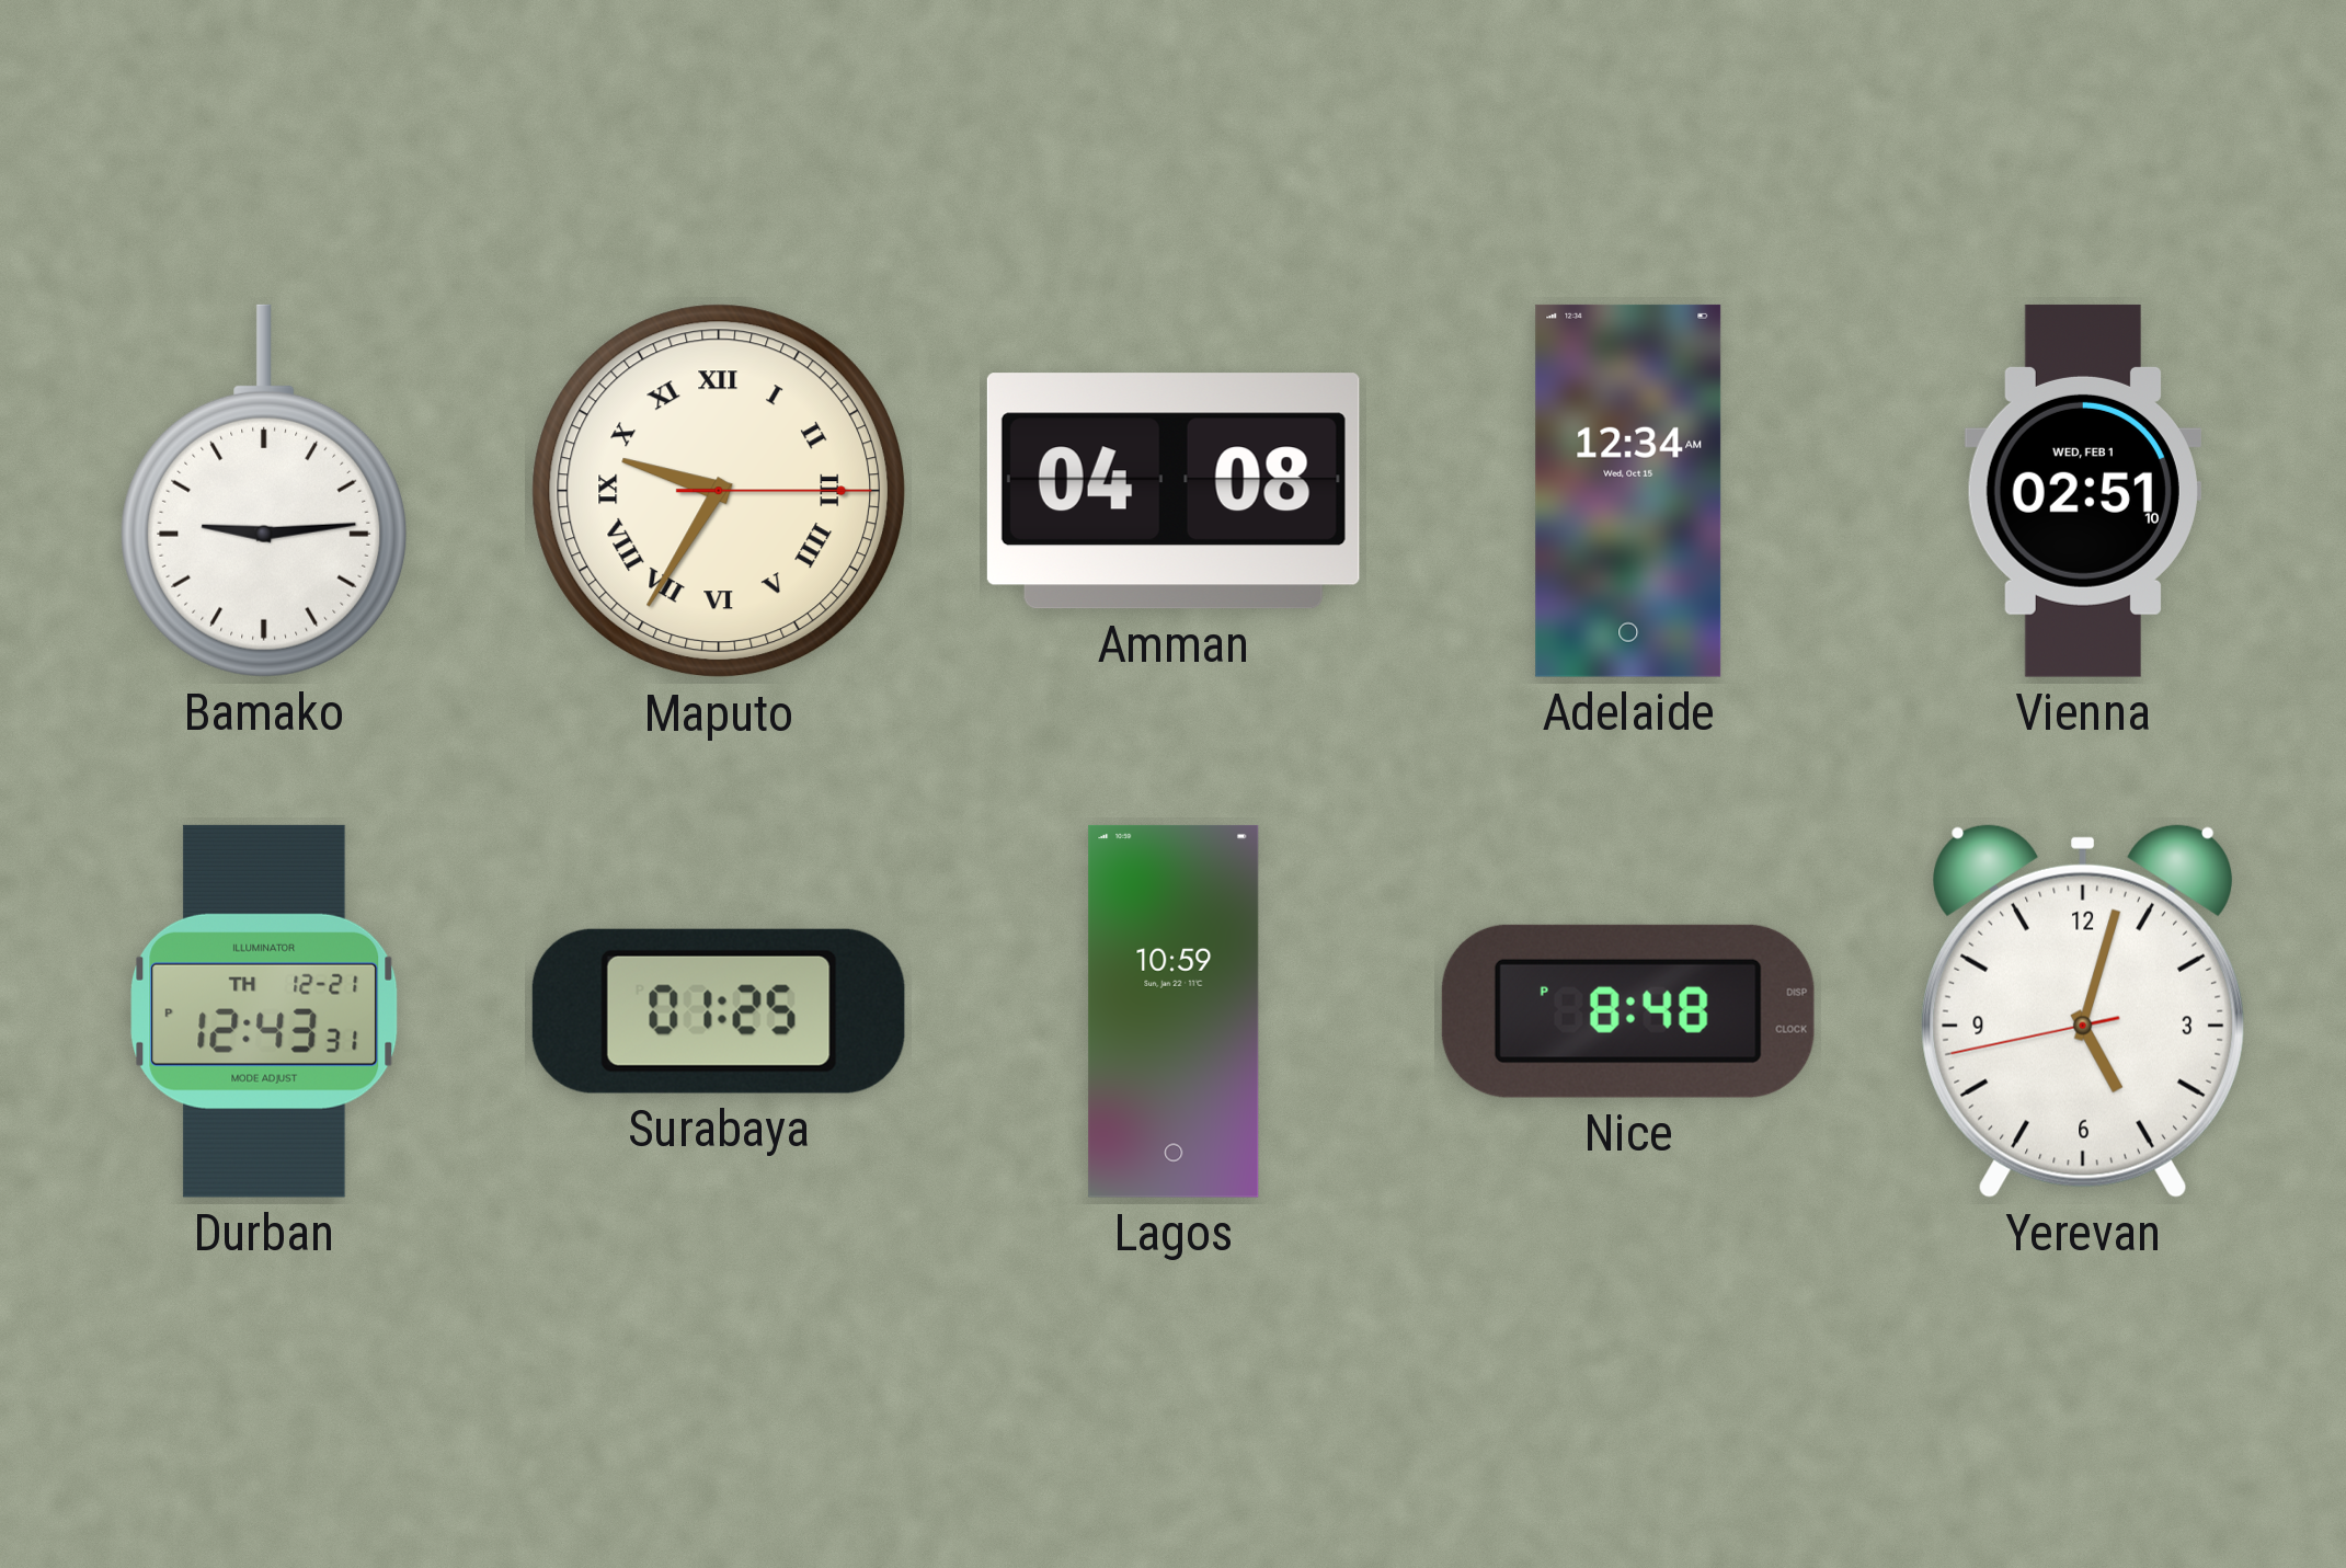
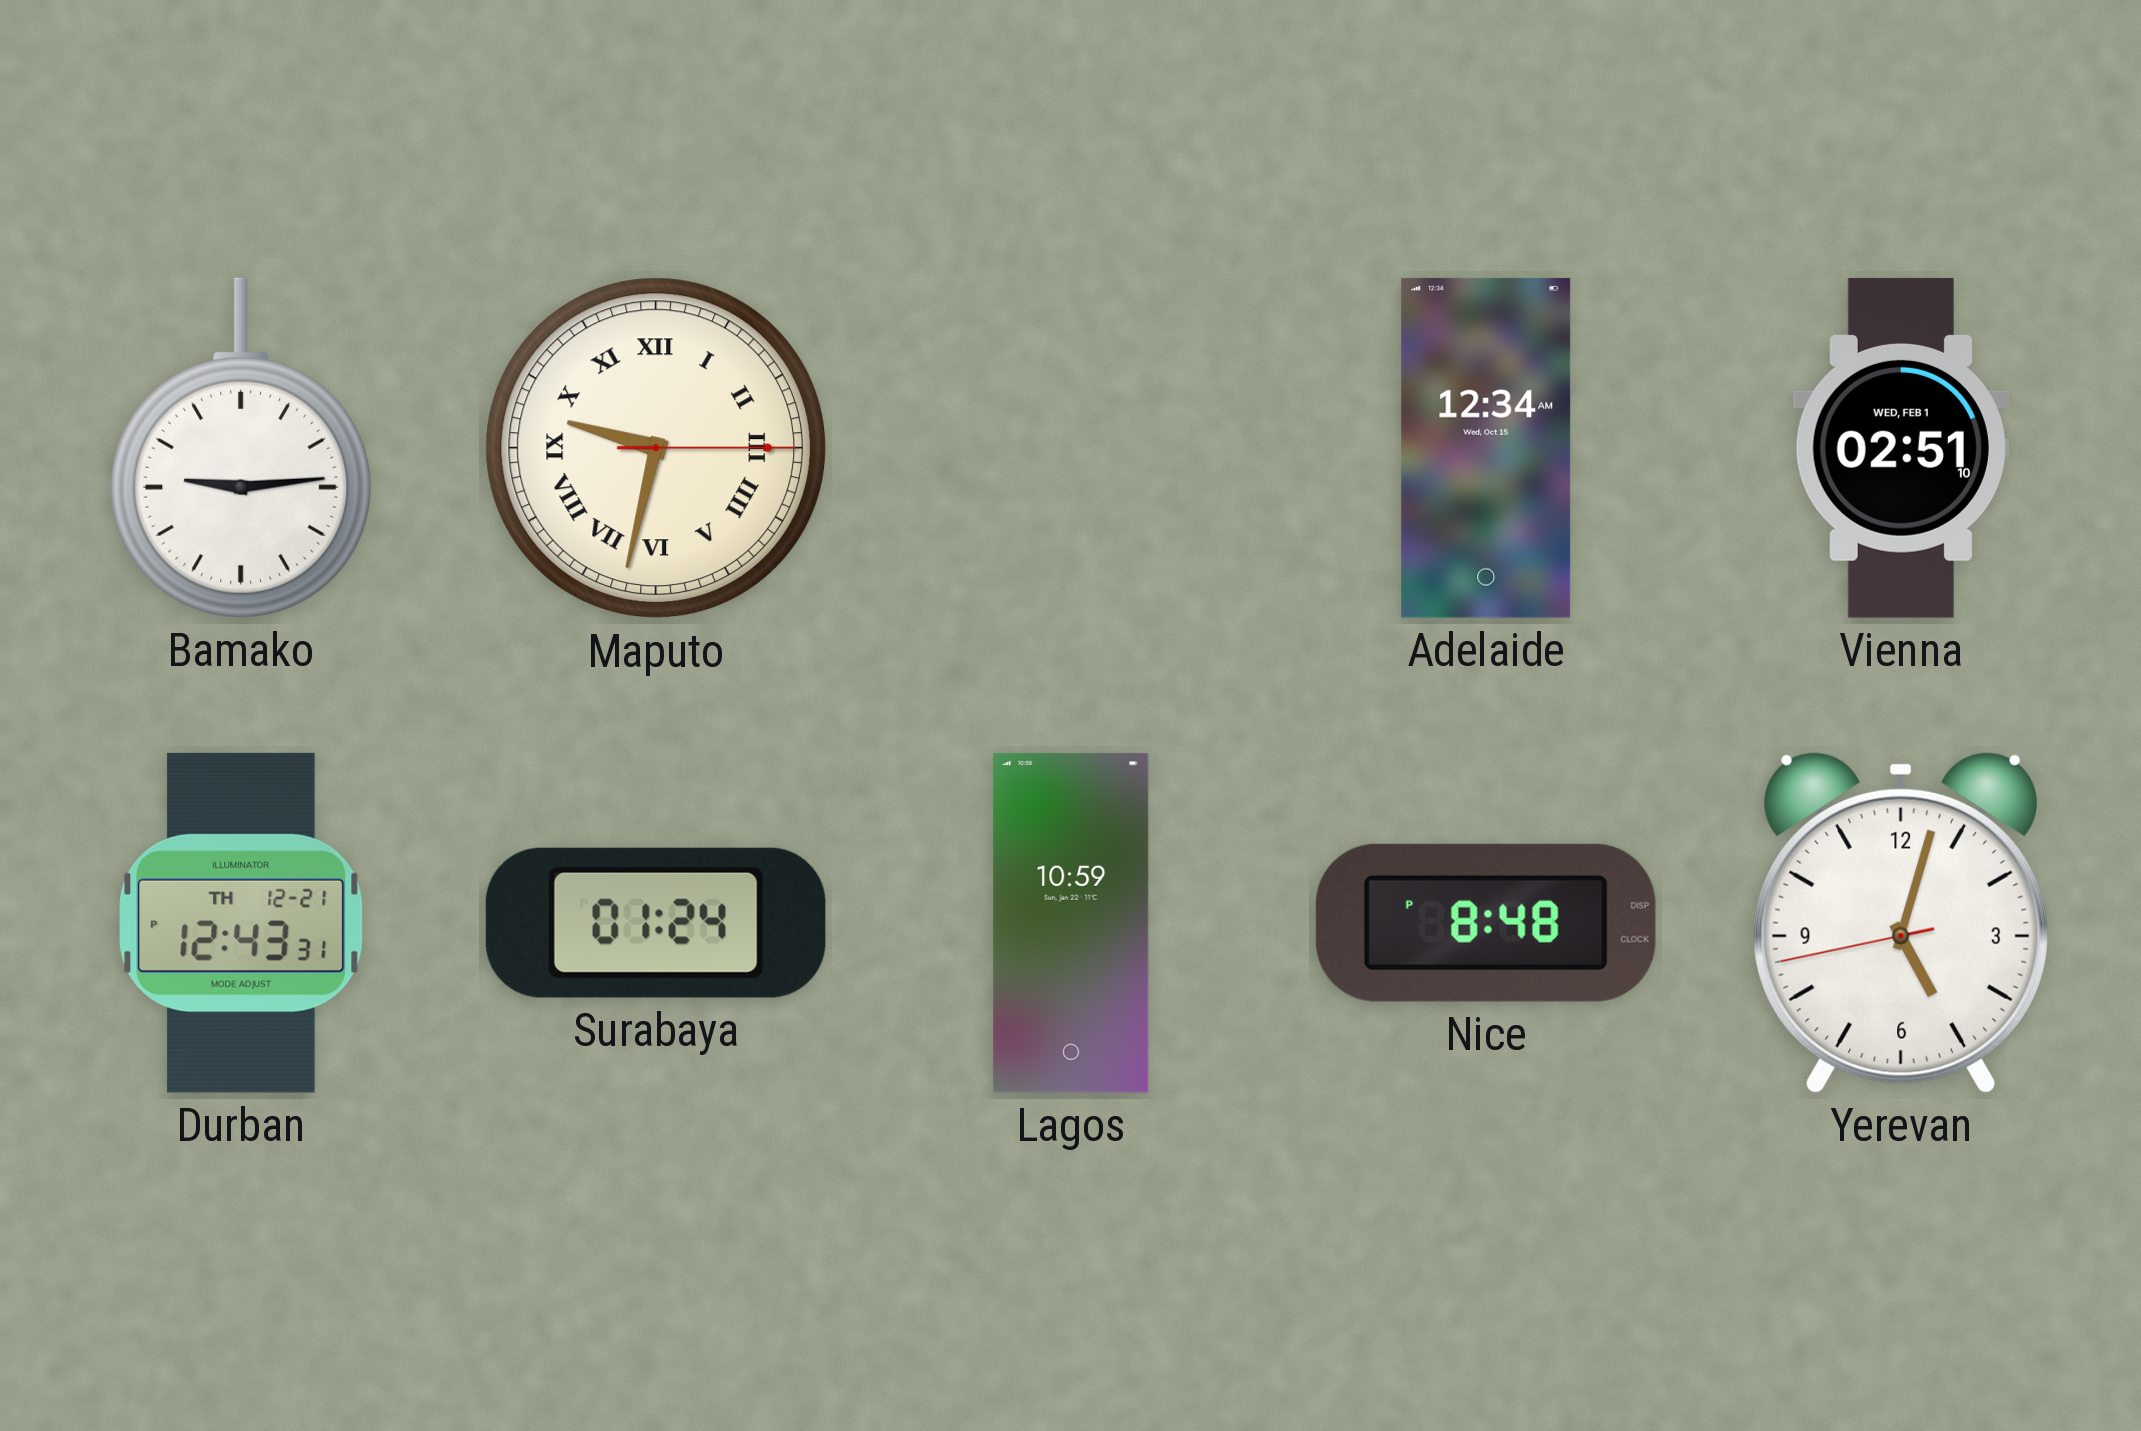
Maputo: 9:35 -> 9:32
Amman: 04:08 -> none
Surabaya: 01:25 -> 01:24
